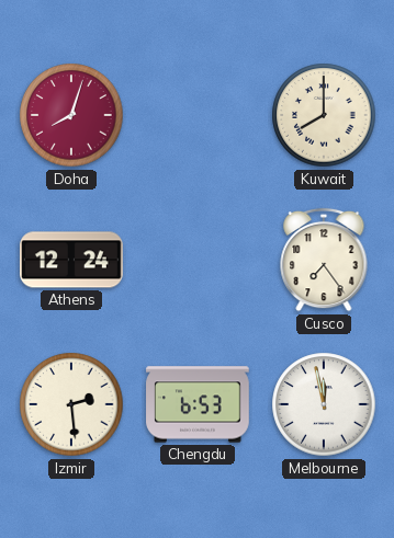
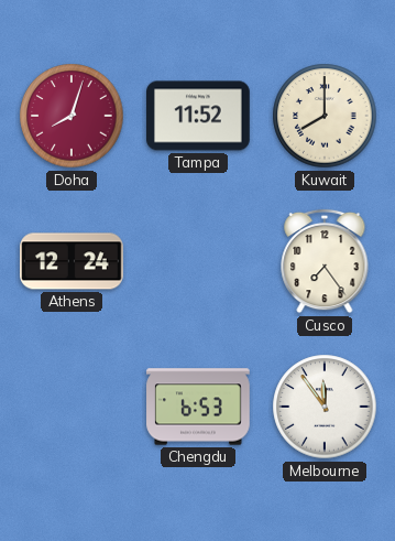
Tampa: none -> 11:52
Izmir: 2:29 -> none
Melbourne: 11:58 -> 11:54
